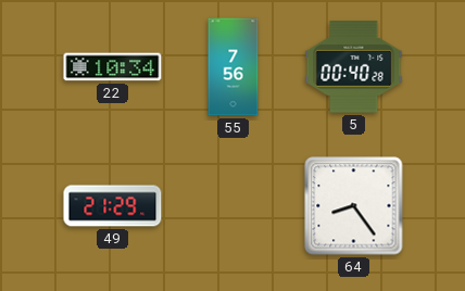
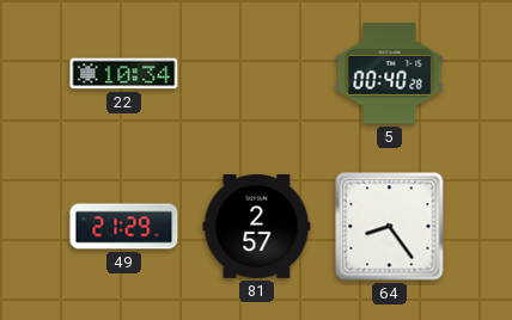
55: 7:56 -> none
81: none -> 2:57
